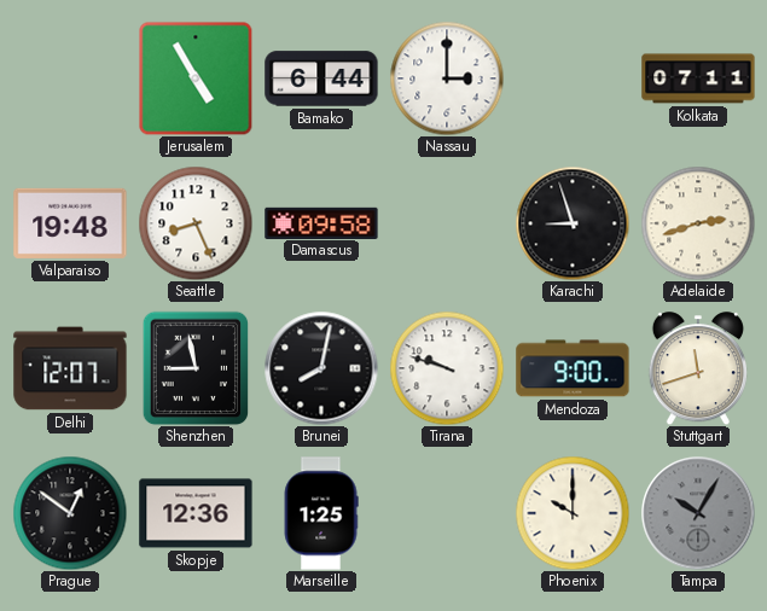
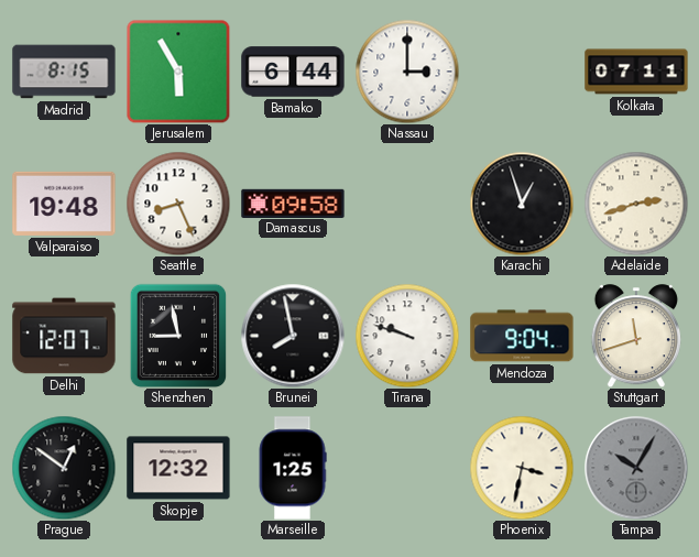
Madrid: none -> 8:15
Jerusalem: 4:55 -> 5:55
Karachi: 8:57 -> 12:57
Brunei: 8:02 -> 7:58
Mendoza: 9:00 -> 9:04
Skopje: 12:36 -> 12:32
Phoenix: 10:00 -> 3:32
